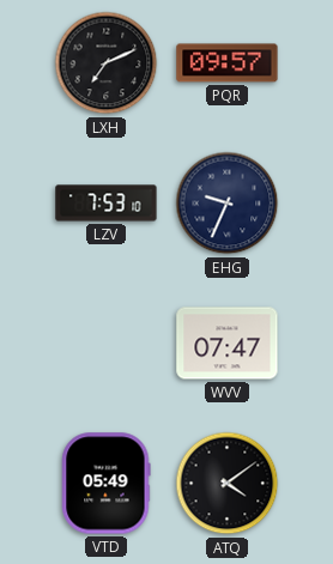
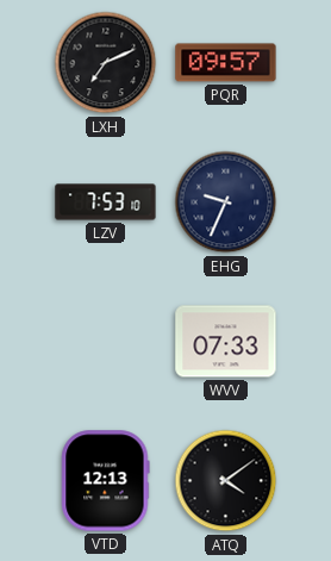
WVV: 07:47 -> 07:33
VTD: 05:49 -> 12:13
